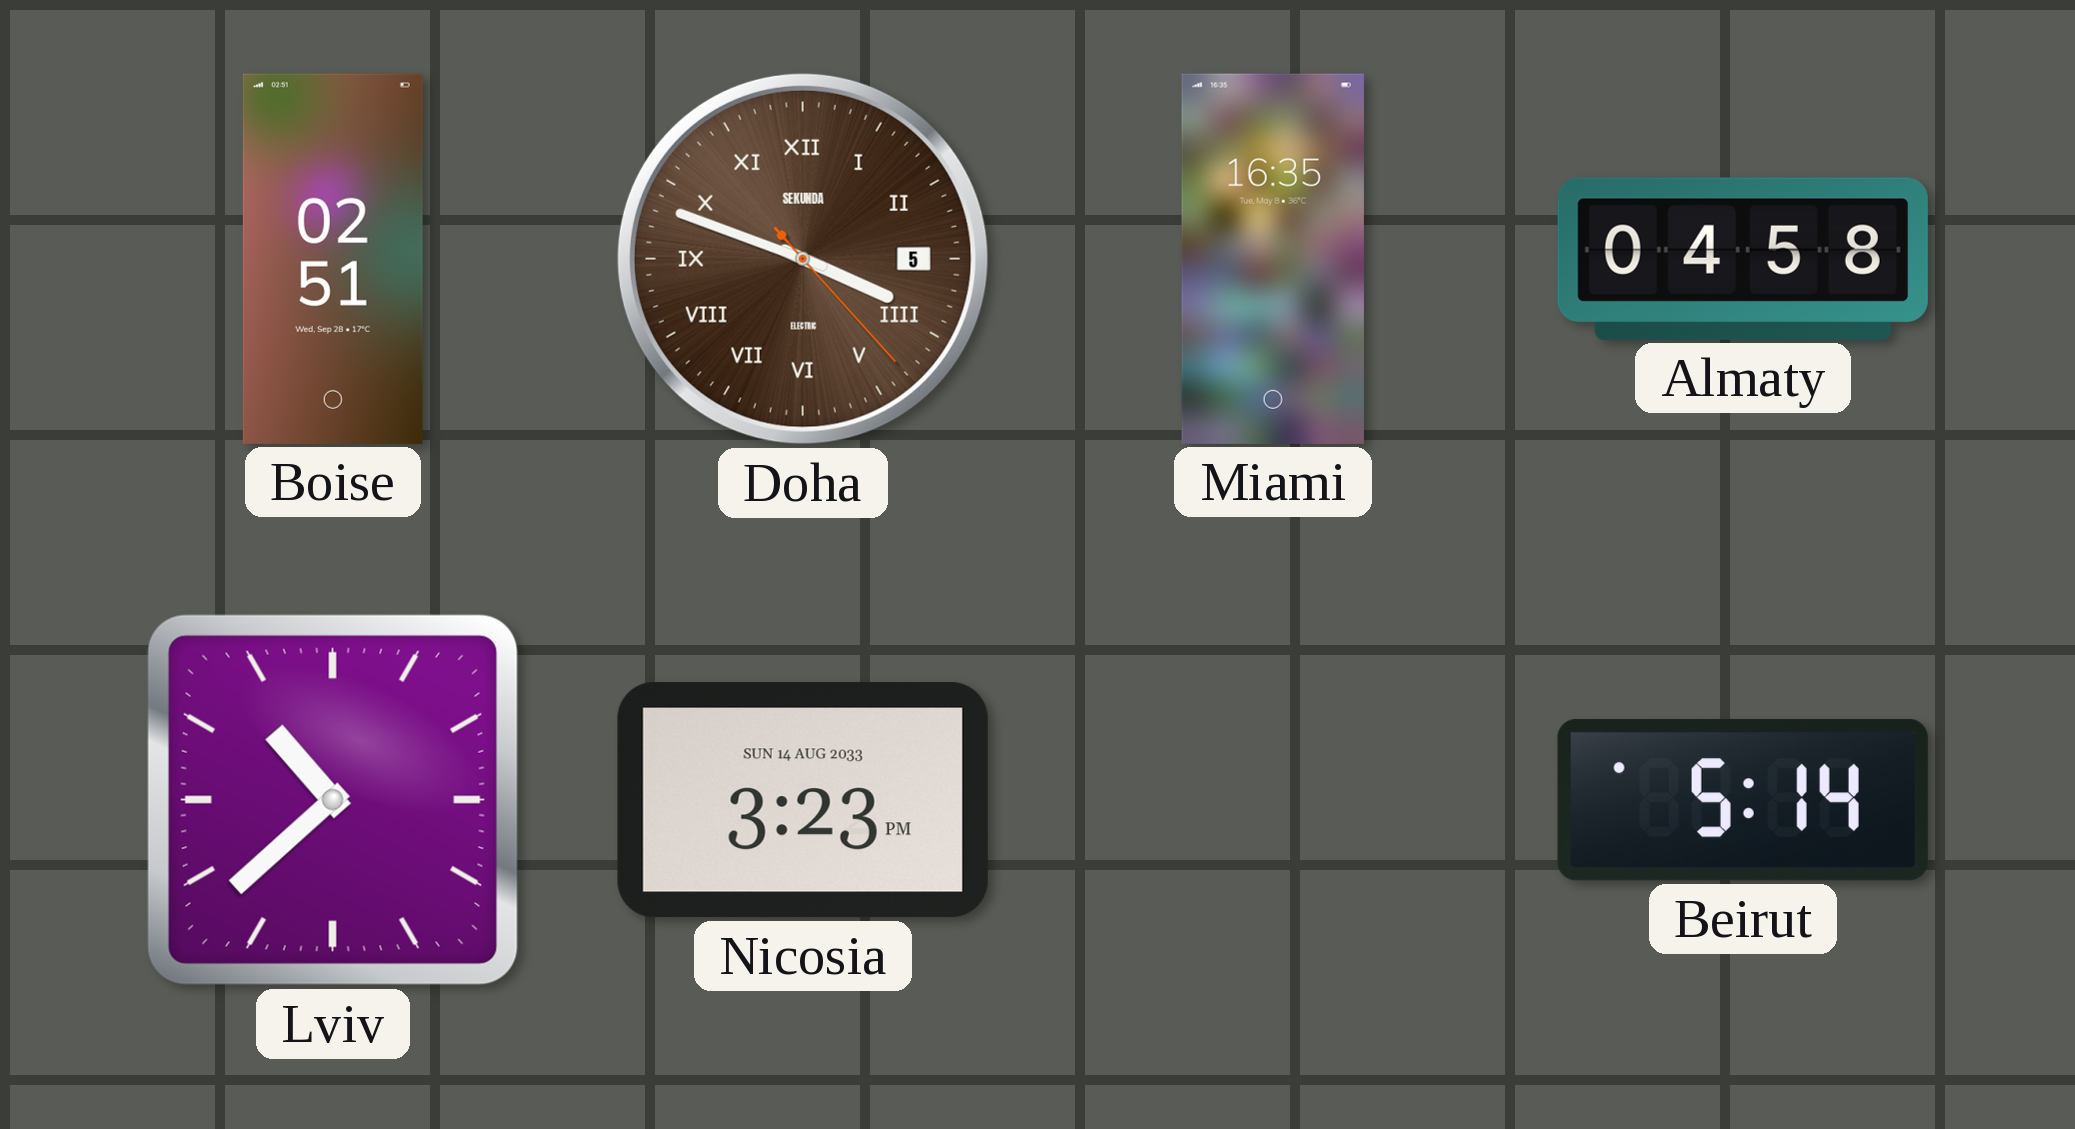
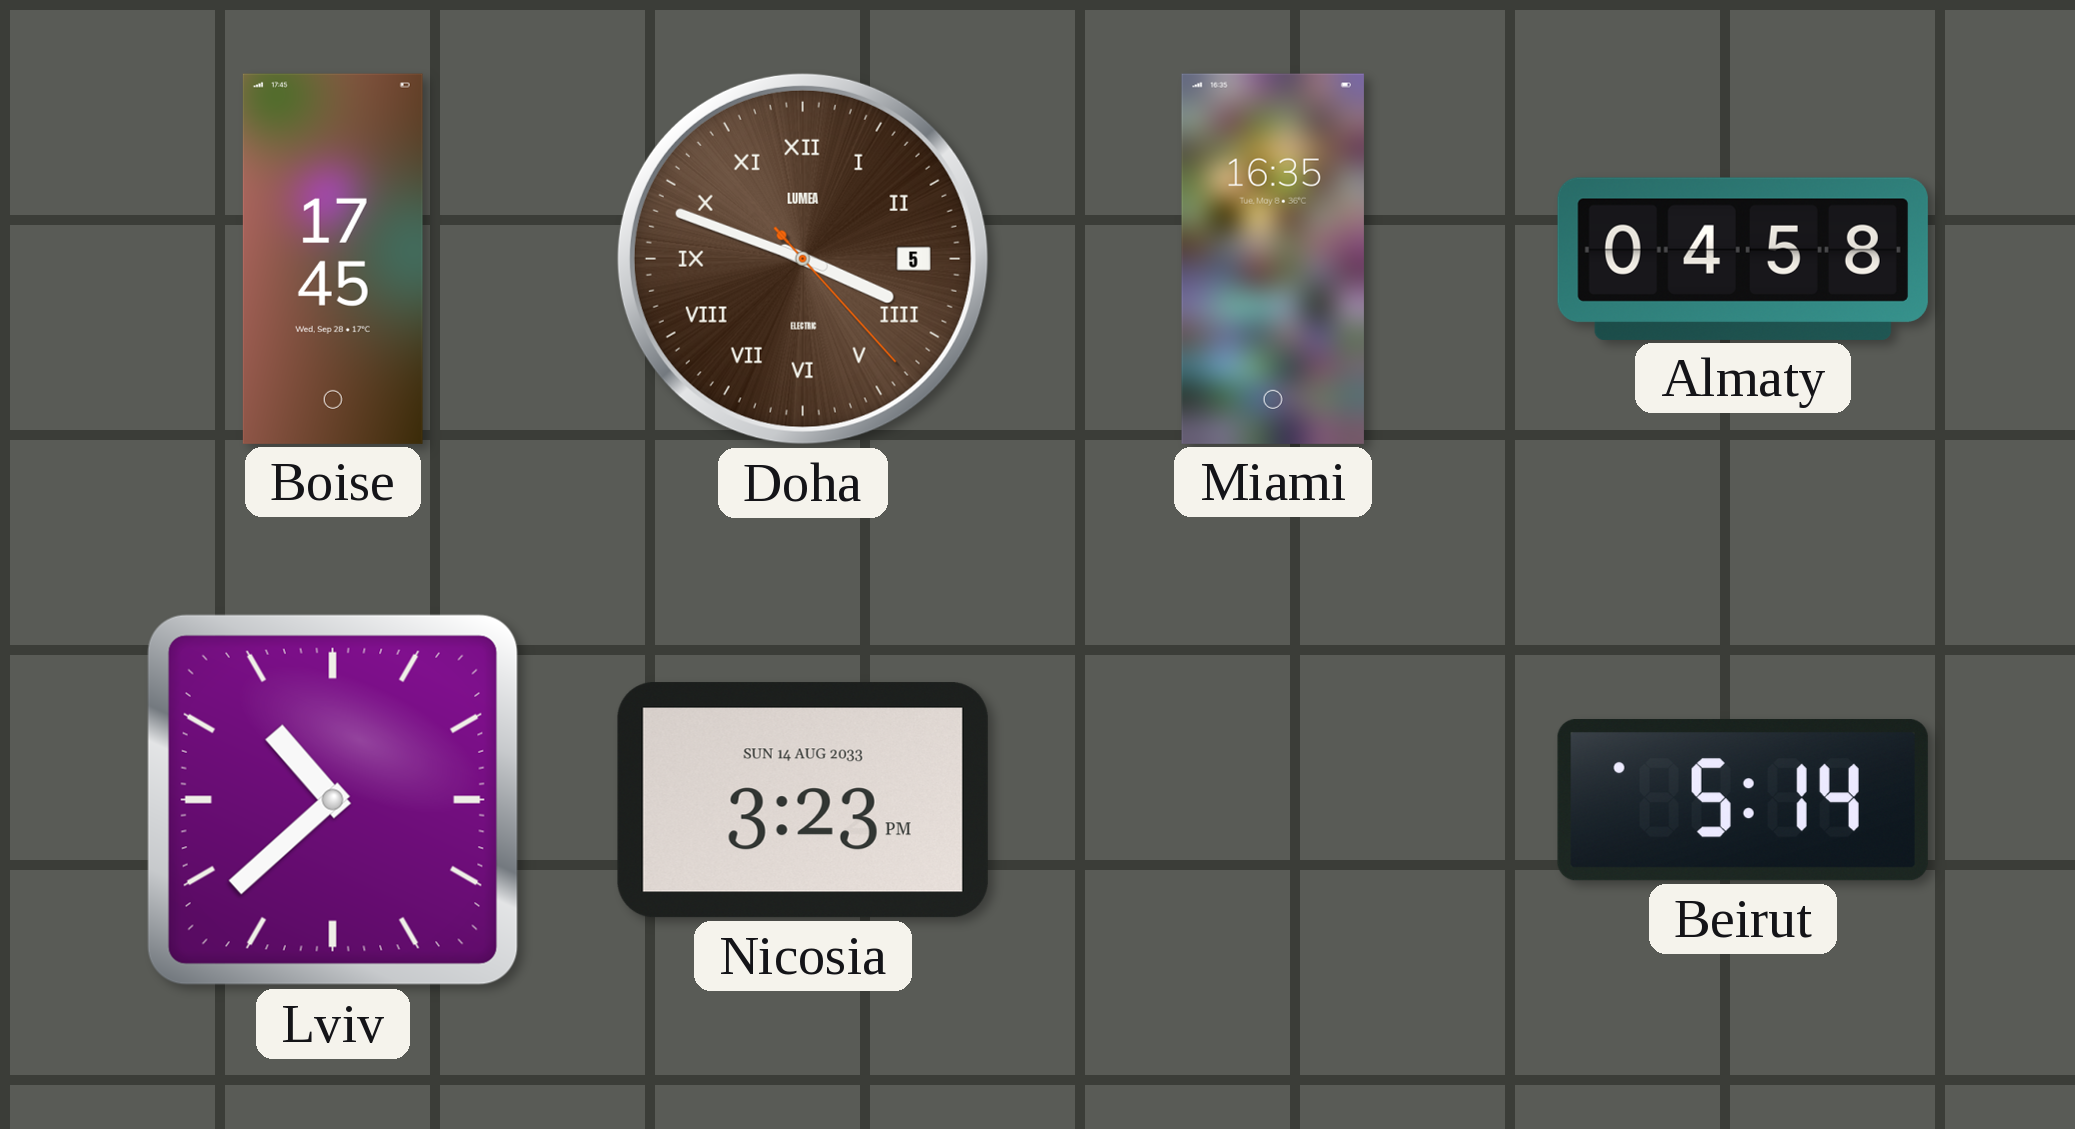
Boise: 02:51 -> 17:45
Doha brand: SEKUNDA -> LUMEA
